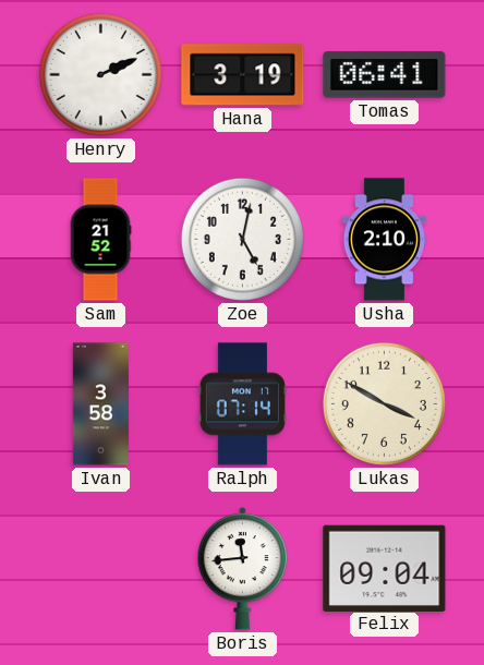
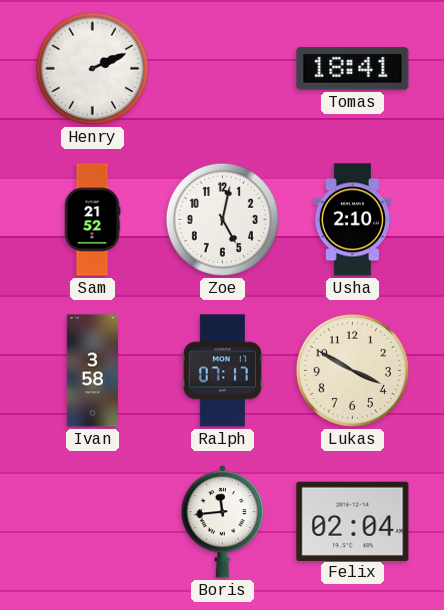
Hana: 3:19 -> none
Tomas: 06:41 -> 18:41
Ralph: 07:14 -> 07:17
Felix: 09:04 -> 02:04
